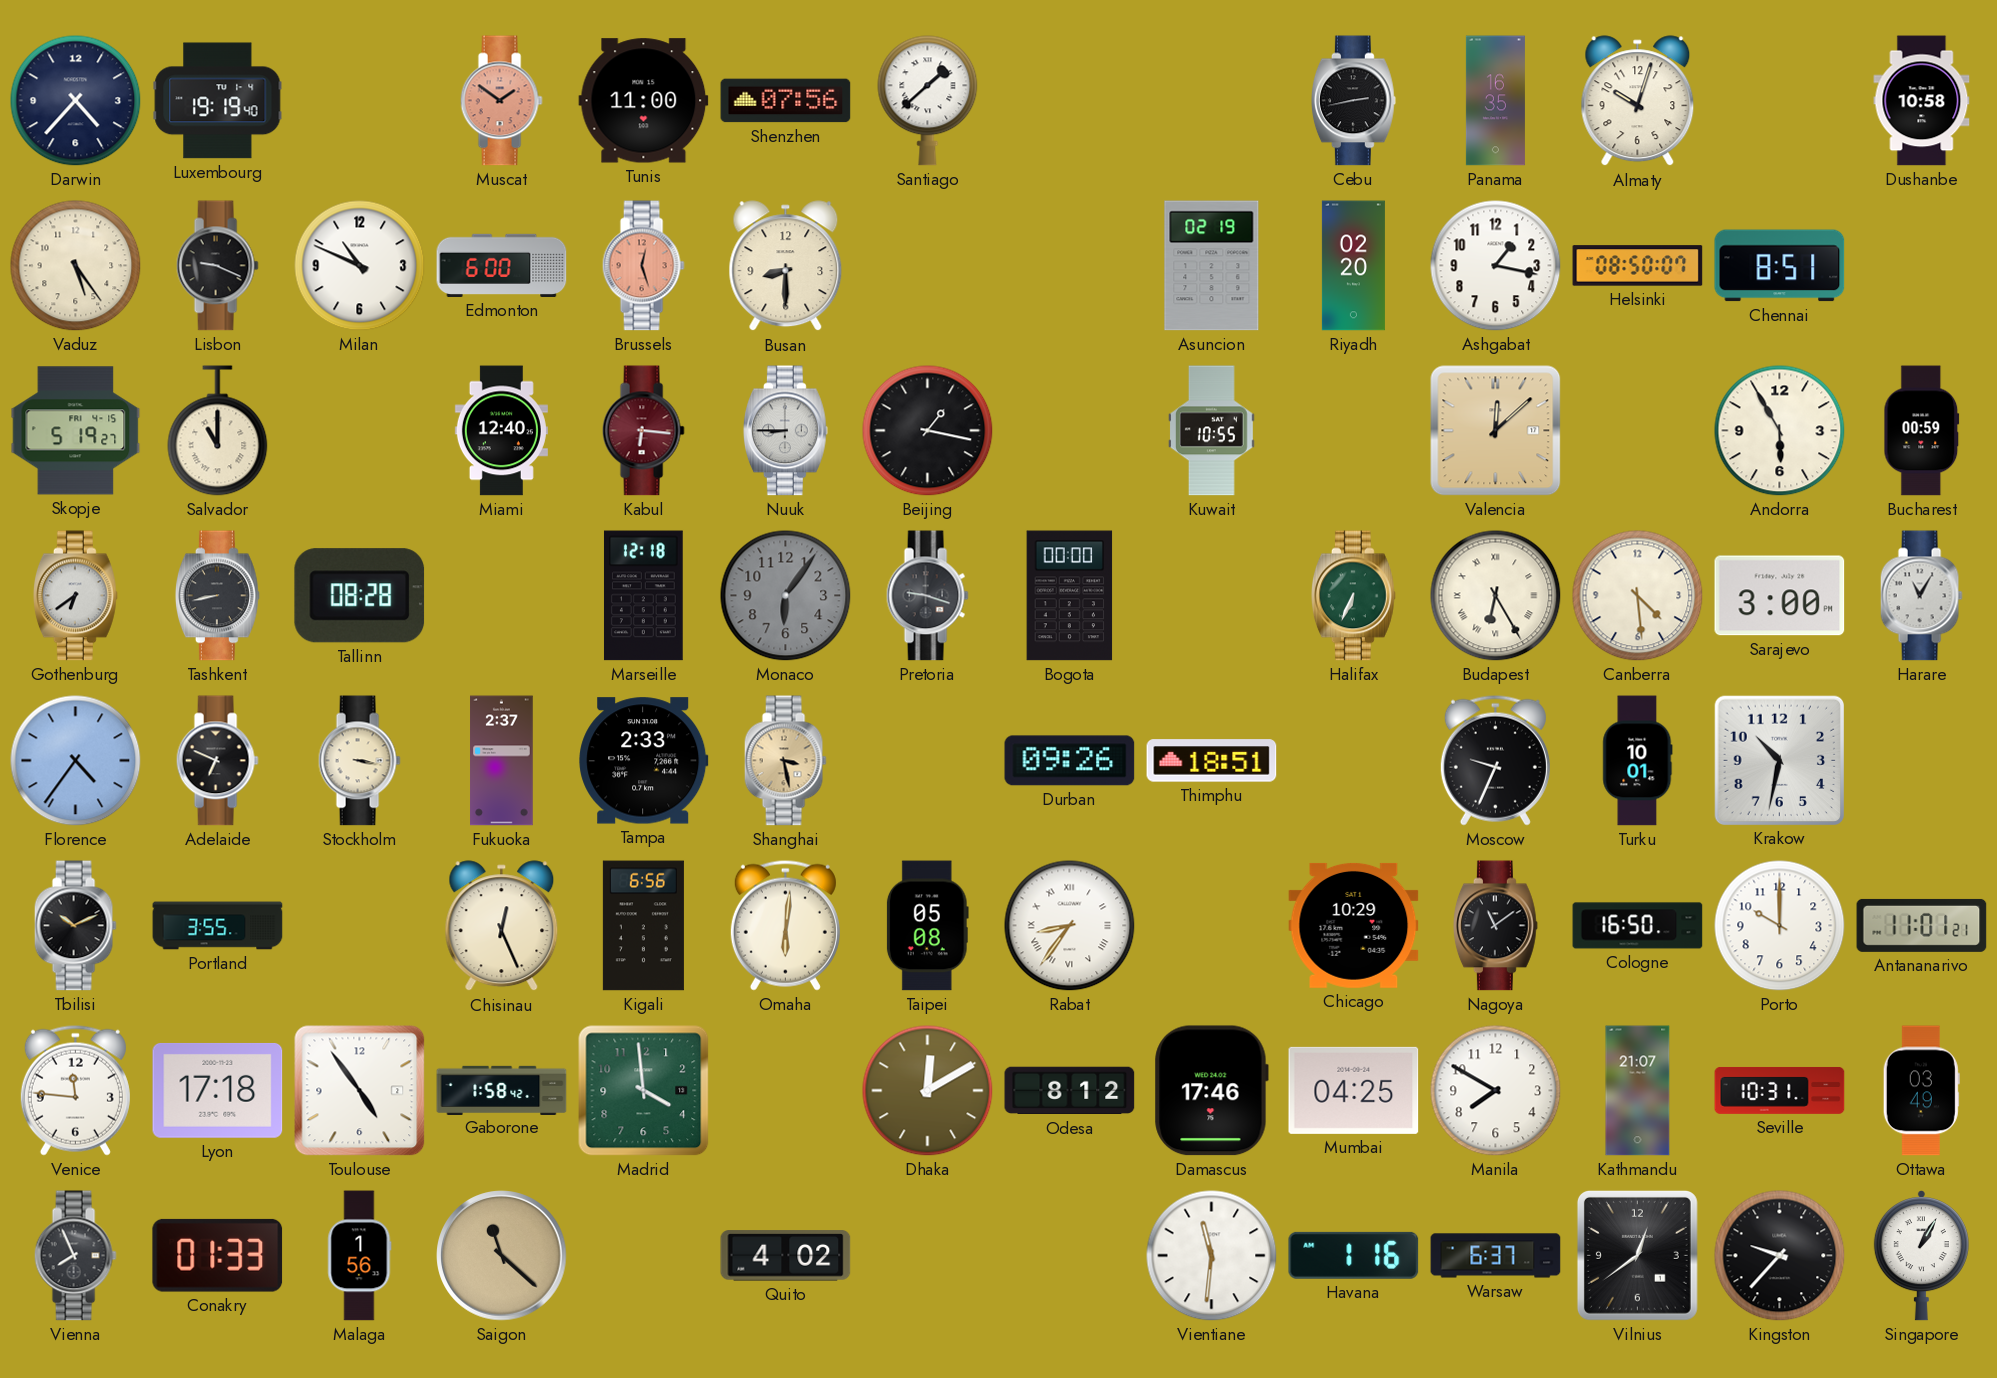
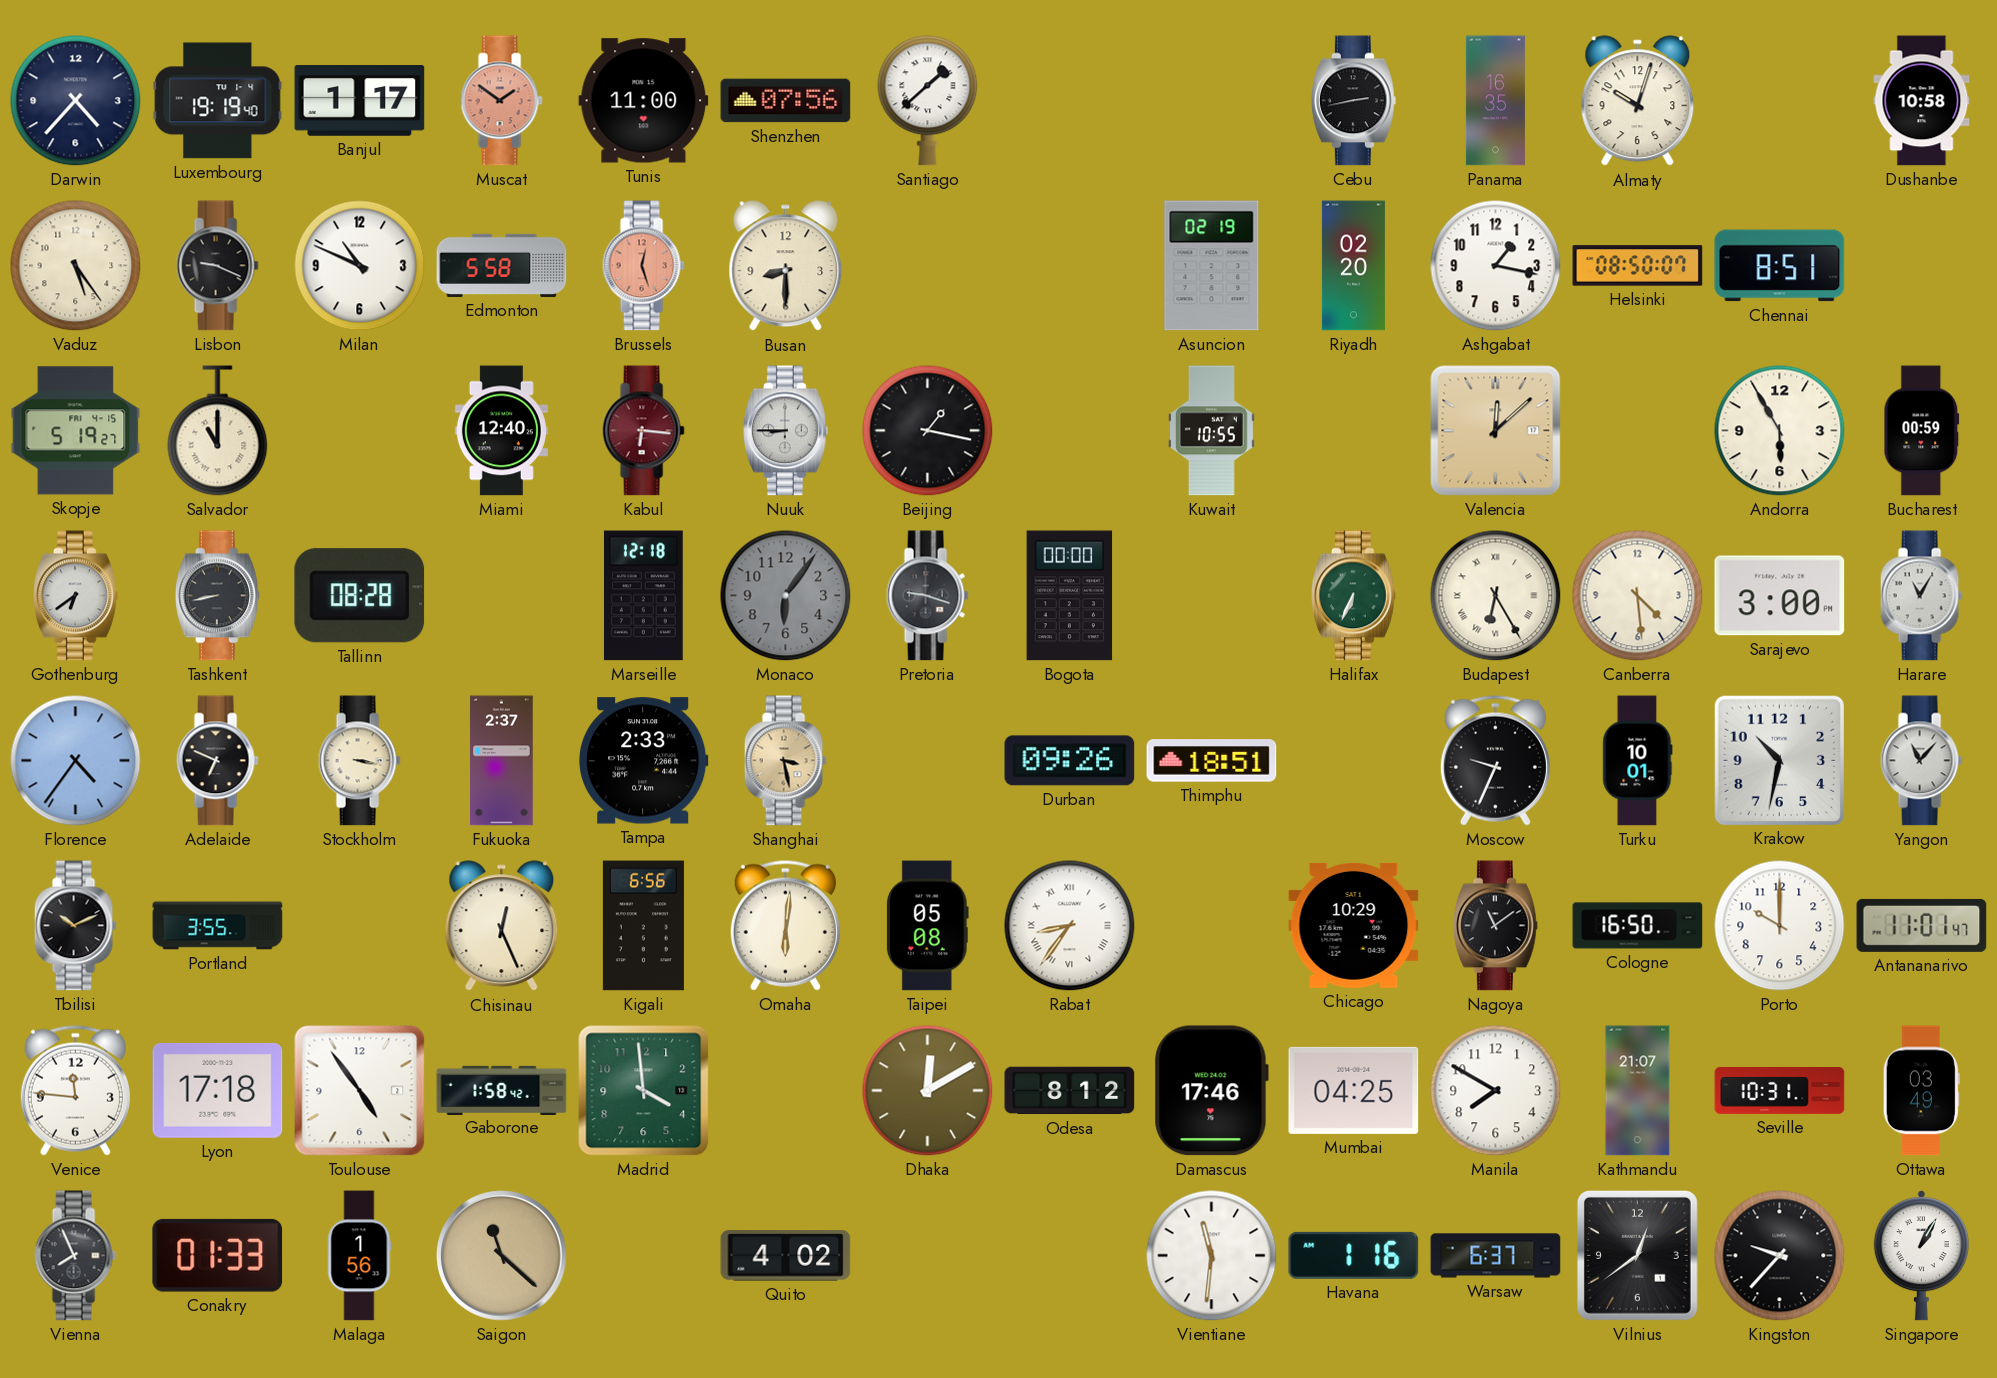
Banjul: none -> 1:17
Edmonton: 6:00 -> 5:58
Yangon: none -> 11:07
Antananarivo: 11:01:21 -> 11:01:47
